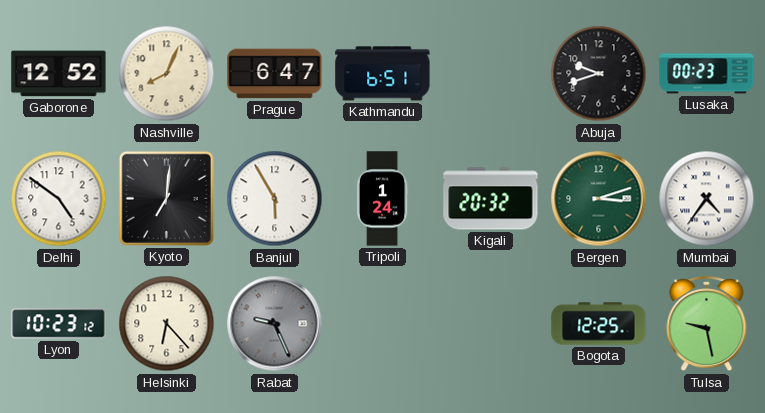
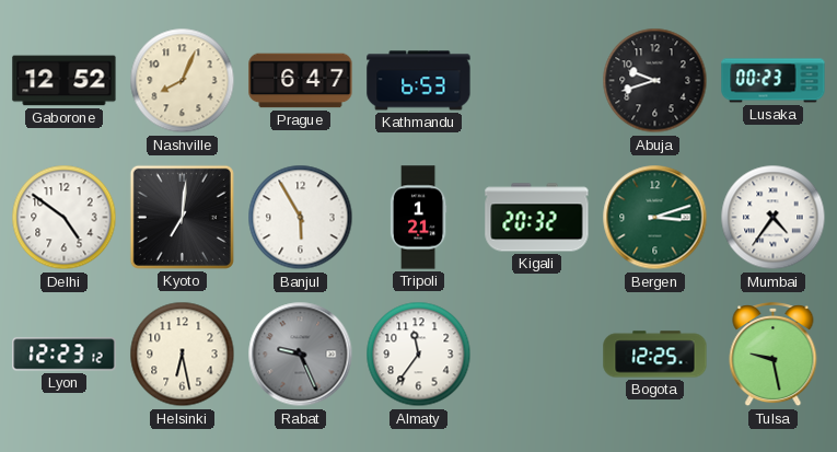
Kathmandu: 6:51 -> 6:53
Tripoli: 1:24 -> 1:21
Lyon: 10:23 -> 12:23
Helsinki: 6:23 -> 6:28
Almaty: none -> 11:36
